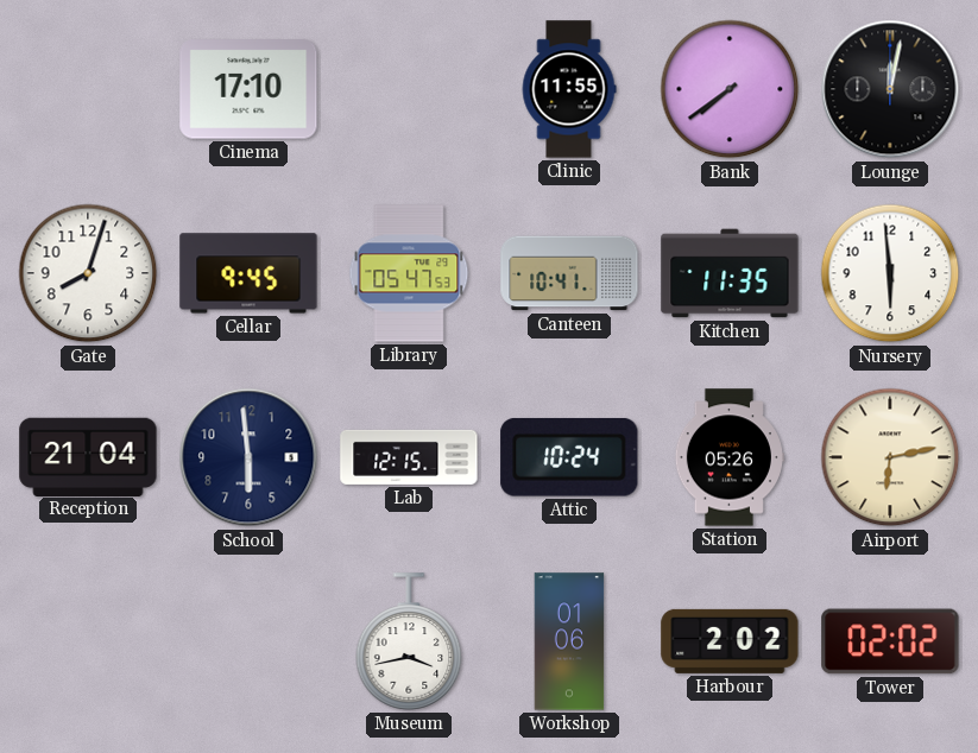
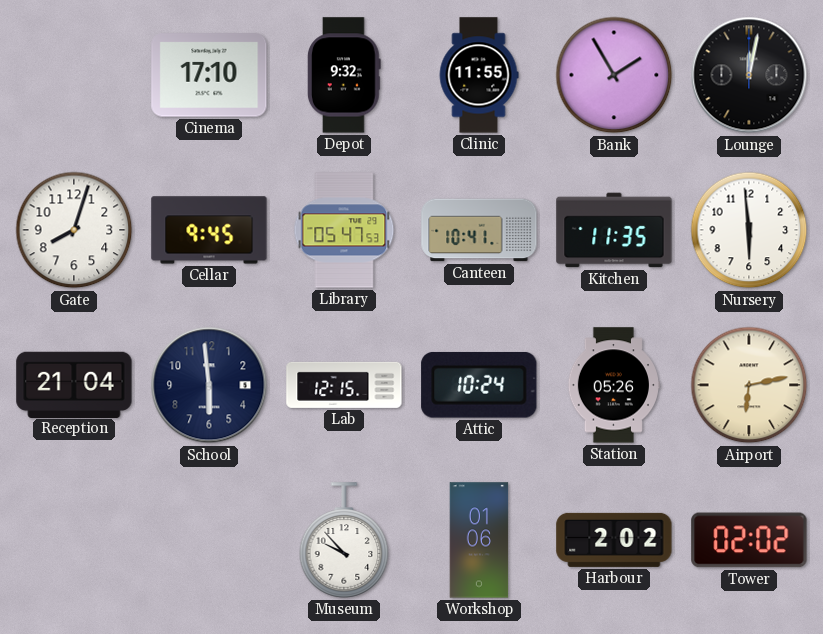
Depot: none -> 9:32
Bank: 7:39 -> 1:55
Museum: 3:43 -> 9:53
